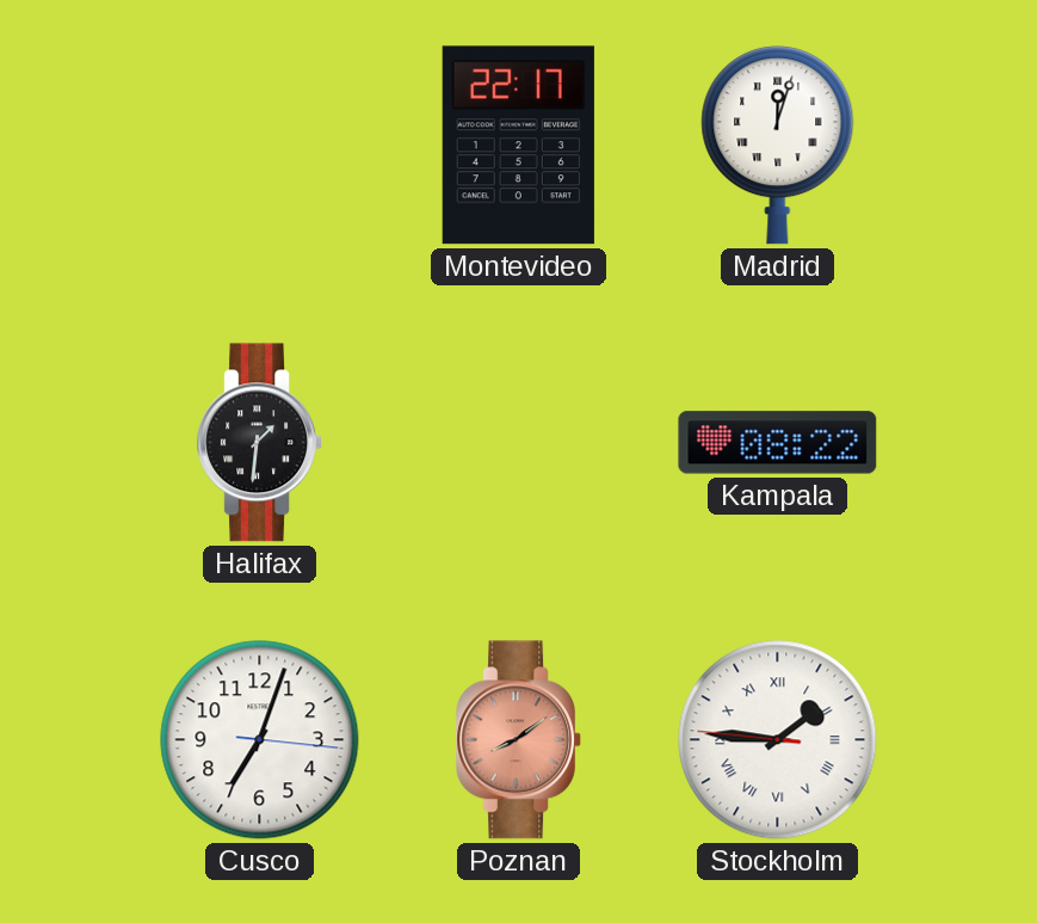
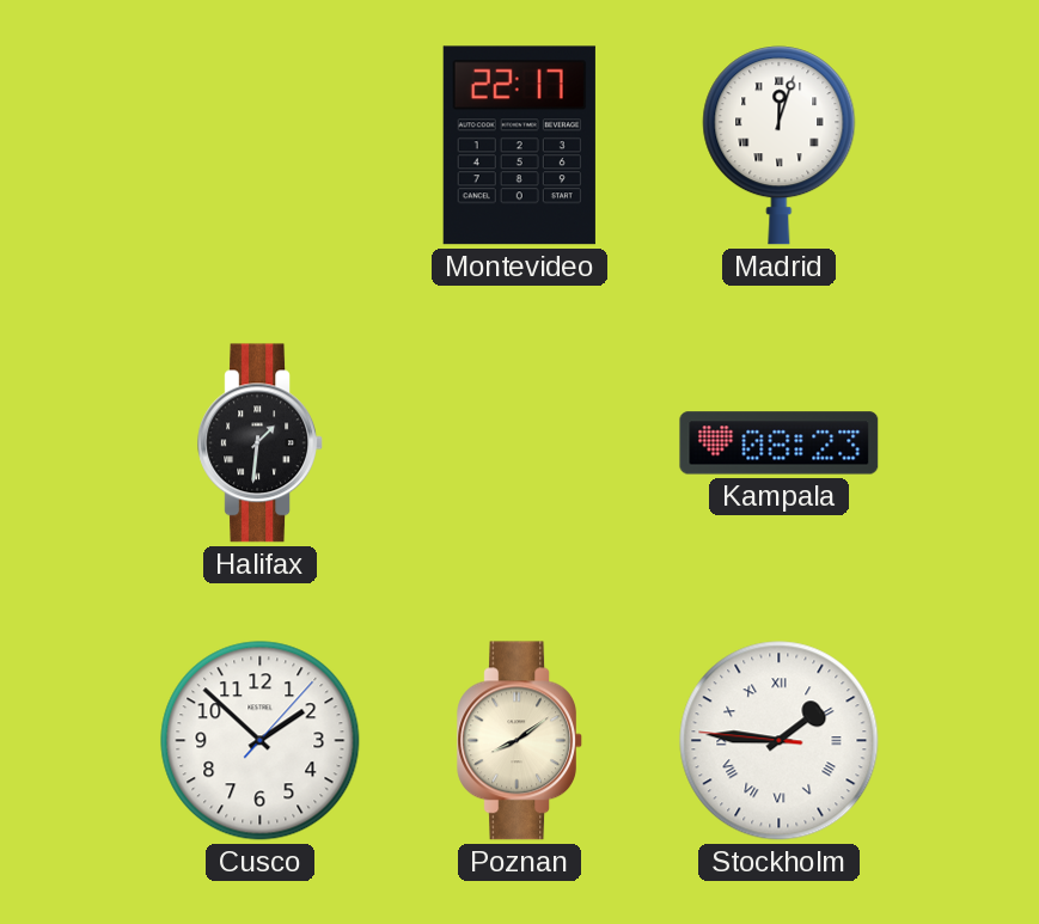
Kampala: 08:22 -> 08:23
Cusco: 7:03 -> 1:52
Poznan dial: salmon -> cream
